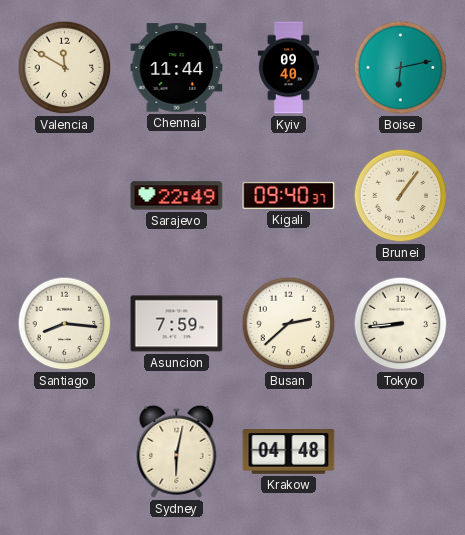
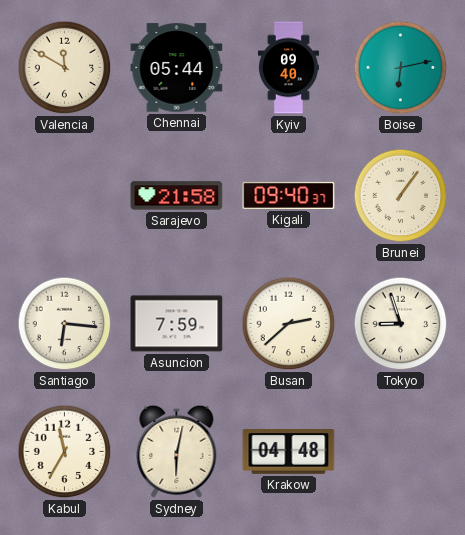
Chennai: 11:44 -> 05:44
Sarajevo: 22:49 -> 21:58
Santiago: 8:16 -> 6:16
Tokyo: 8:44 -> 8:57
Kabul: none -> 11:35
